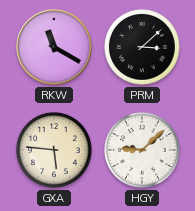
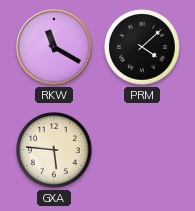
PRM: 3:08 -> 4:08
HGY: 9:08 -> none
